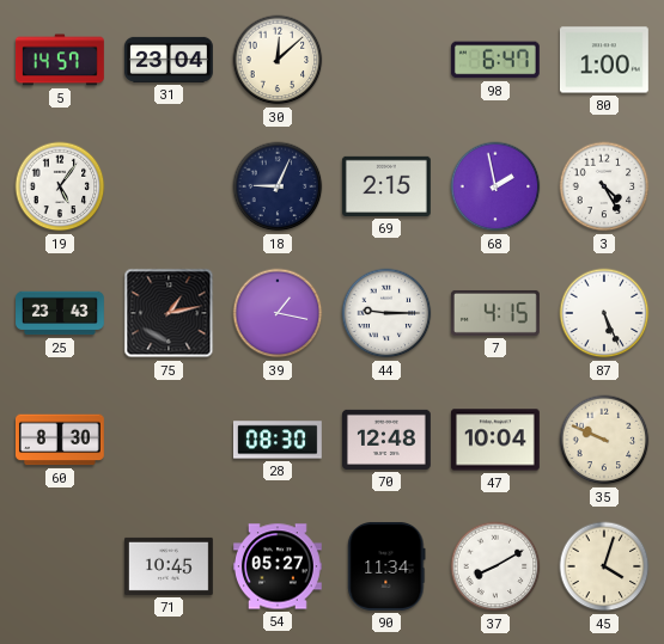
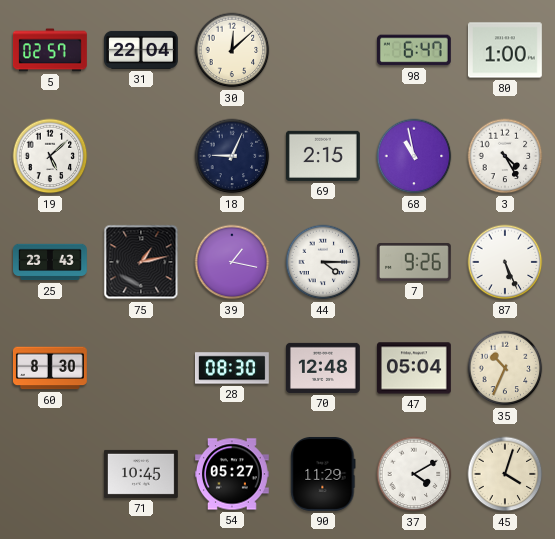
5: 14:57 -> 02:57
31: 23:04 -> 22:04
19: 5:06 -> 5:08
68: 1:58 -> 10:58
44: 9:15 -> 4:15
7: 4:15 -> 9:26
47: 10:04 -> 05:04
35: 9:49 -> 10:34
90: 11:34 -> 11:29
37: 8:10 -> 4:10
